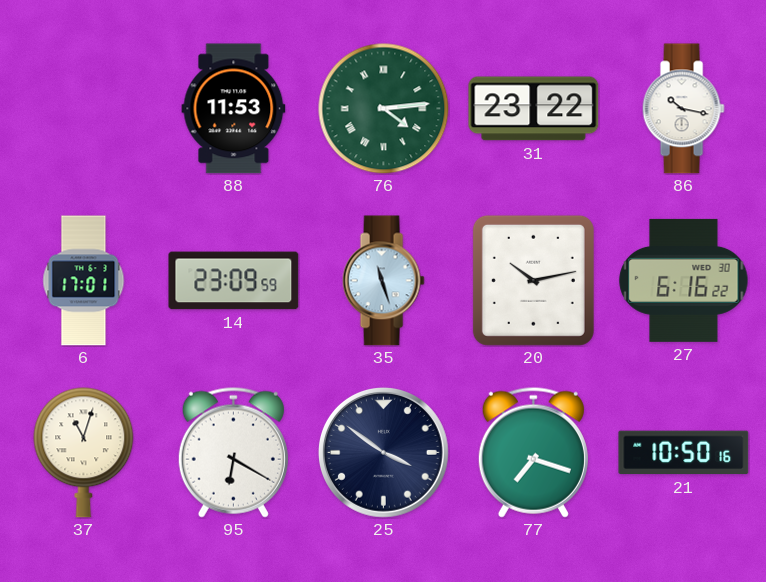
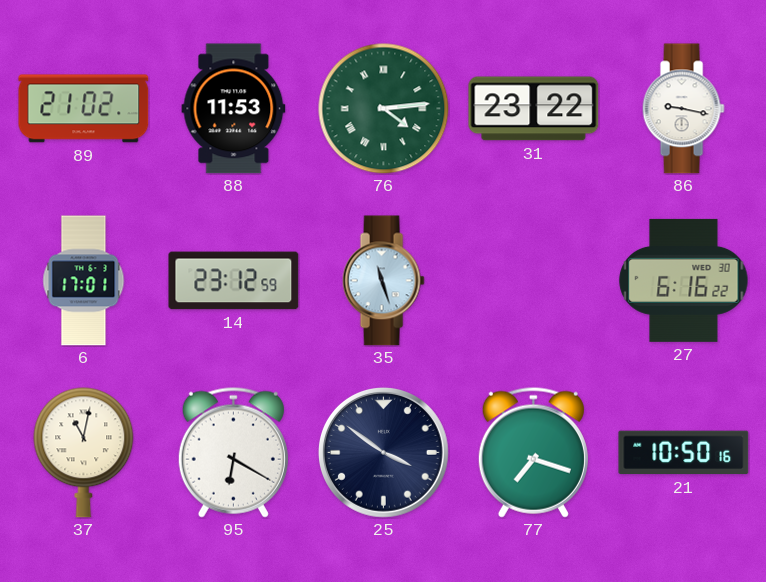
89: none -> 21:02
86: 10:17 -> 9:17
14: 23:09 -> 23:12
20: 10:13 -> none
37: 11:03 -> 11:02
